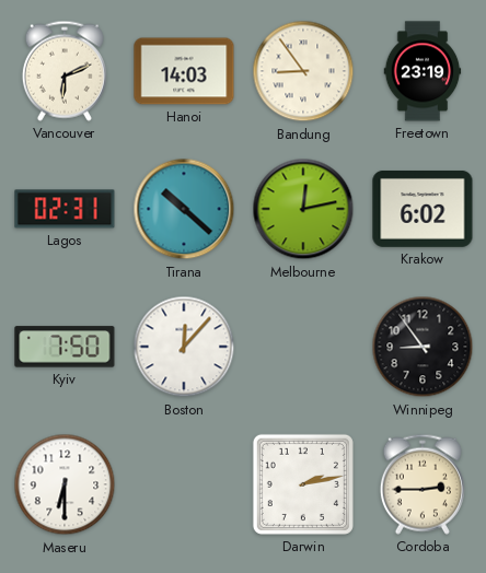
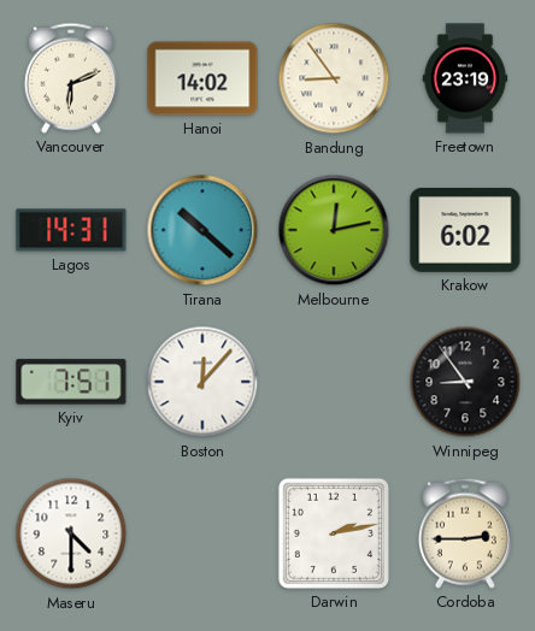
Hanoi: 14:03 -> 14:02
Lagos: 02:31 -> 14:31
Kyiv: 7:50 -> 7:51
Maseru: 6:30 -> 4:30
